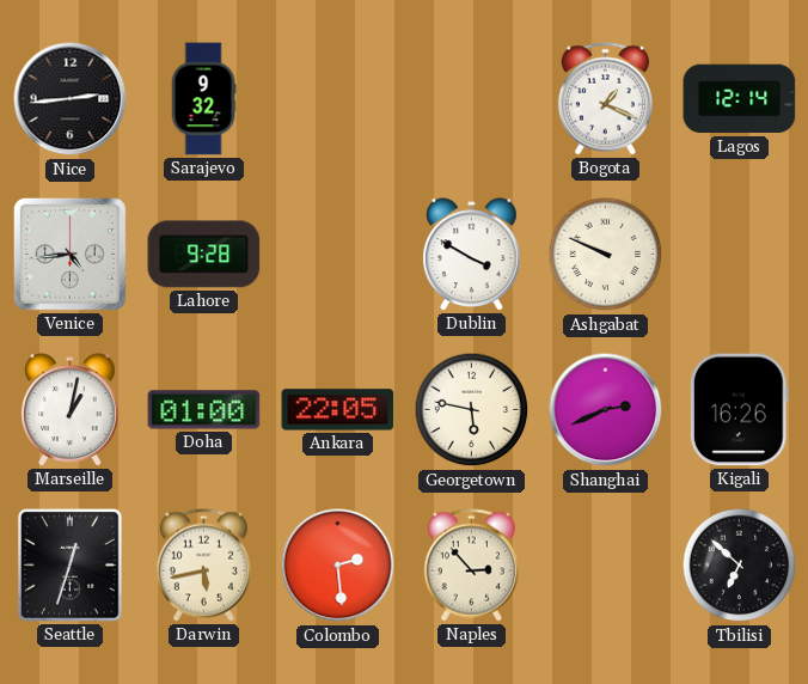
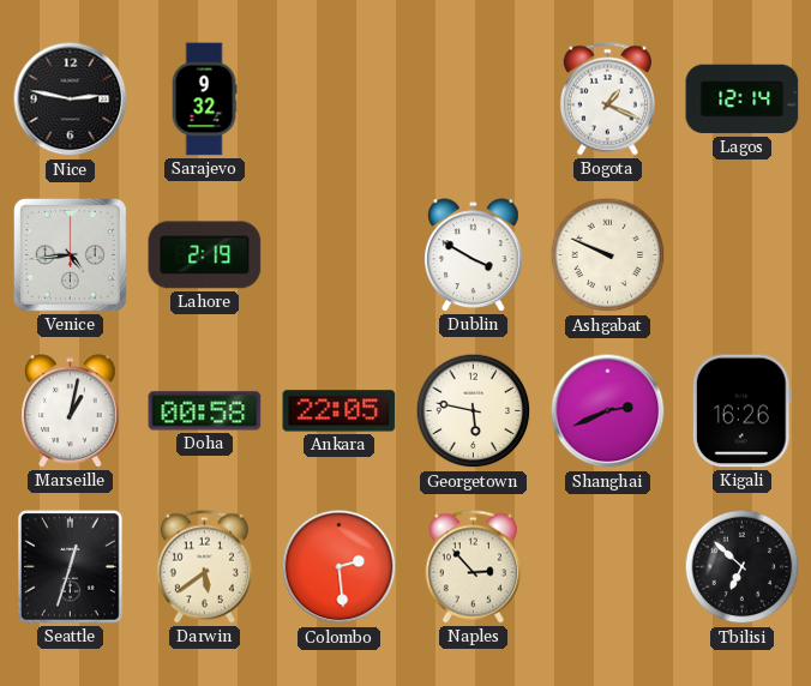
Nice: 2:44 -> 2:47
Lahore: 9:28 -> 2:19
Doha: 01:00 -> 00:58
Darwin: 5:43 -> 5:39
